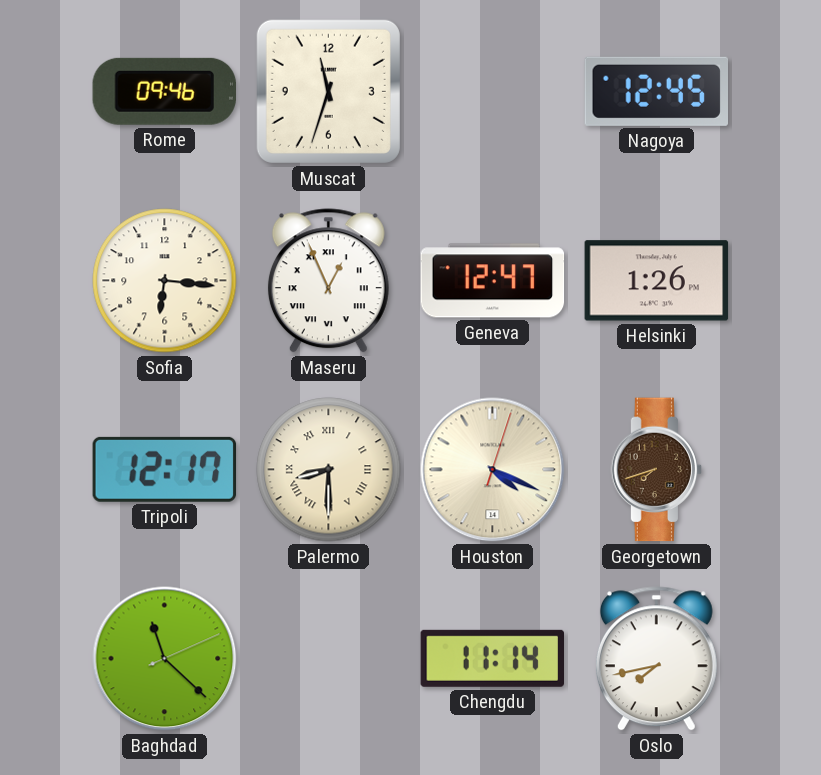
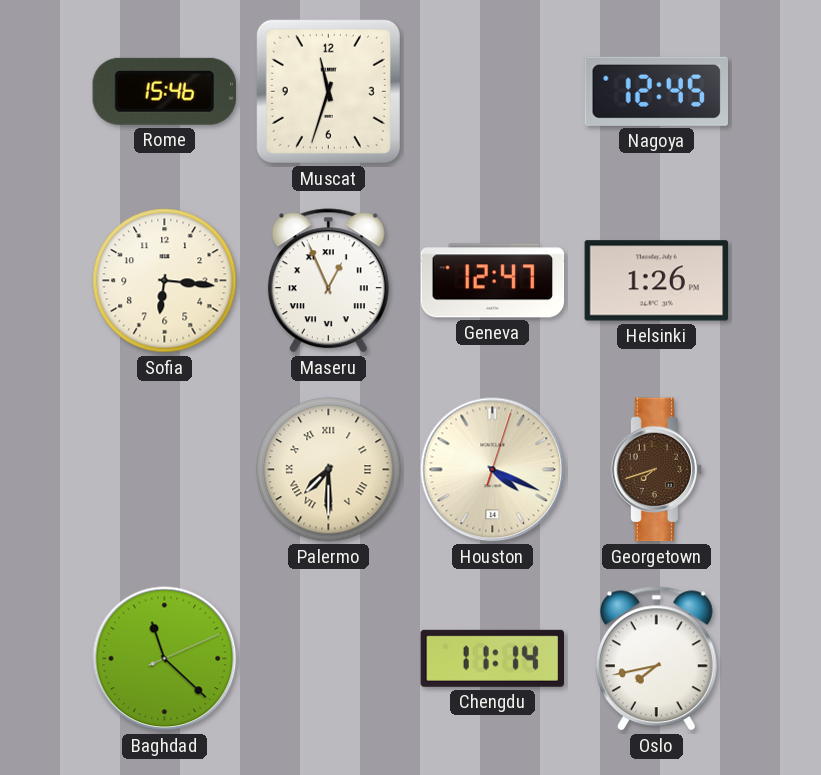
Rome: 09:46 -> 15:46
Tripoli: 12:17 -> none
Palermo: 8:30 -> 7:30
